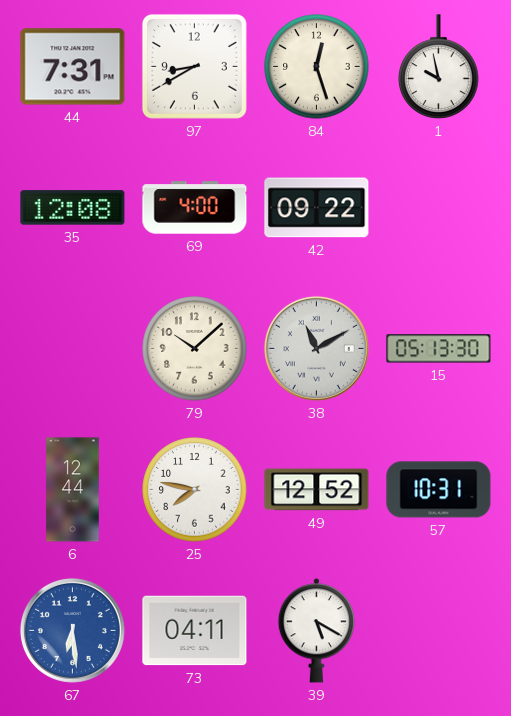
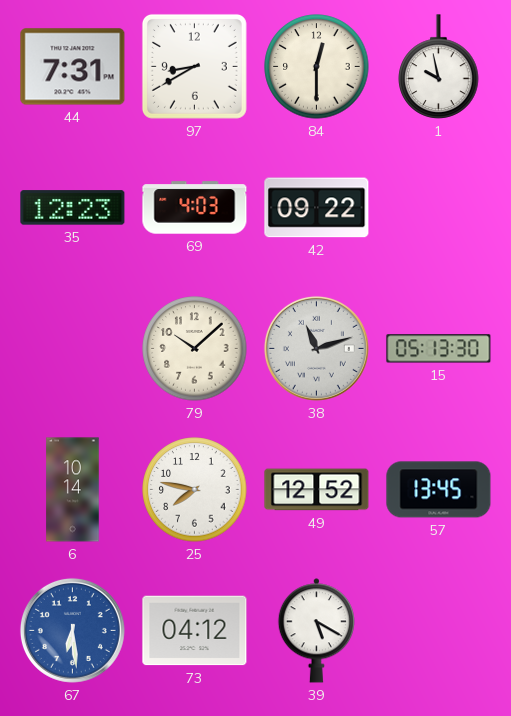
84: 12:27 -> 12:30
35: 12:08 -> 12:23
69: 4:00 -> 4:03
38: 11:10 -> 11:12
6: 12:44 -> 10:14
57: 10:31 -> 13:45
73: 04:11 -> 04:12
